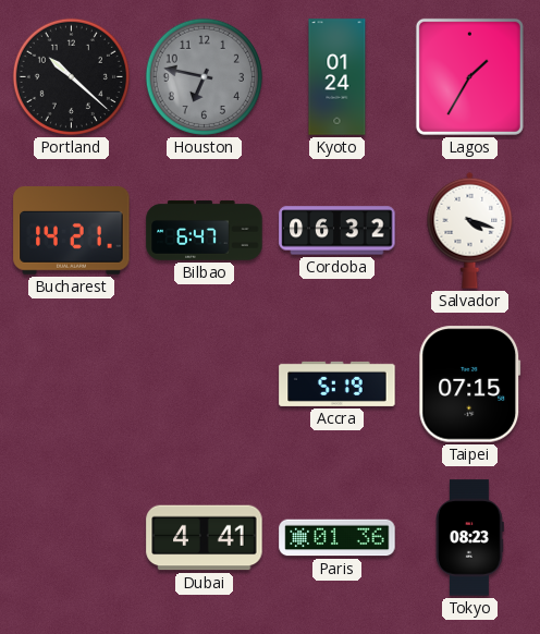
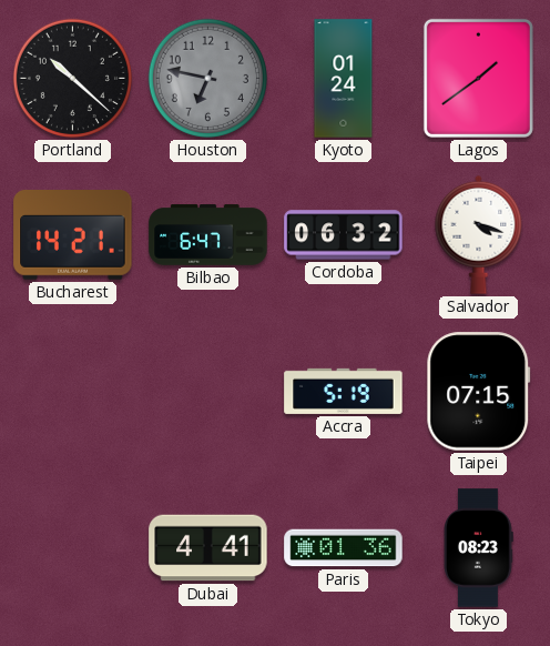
Lagos: 1:35 -> 1:39
